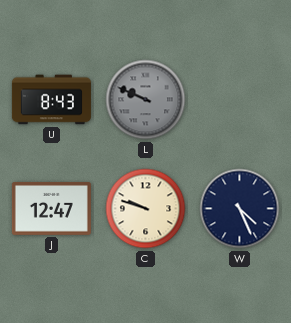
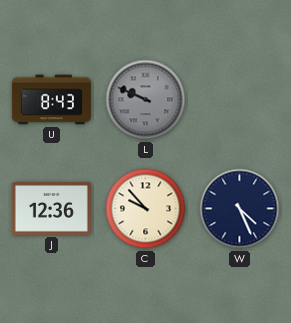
J: 12:47 -> 12:36
C: 9:48 -> 9:53
